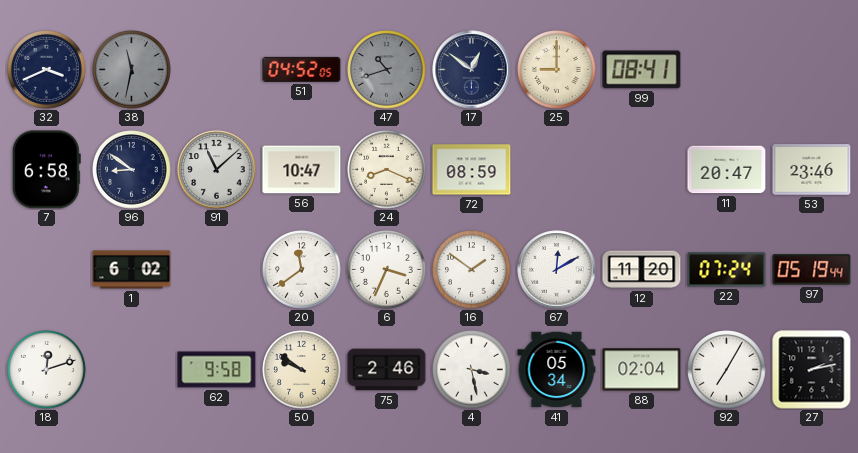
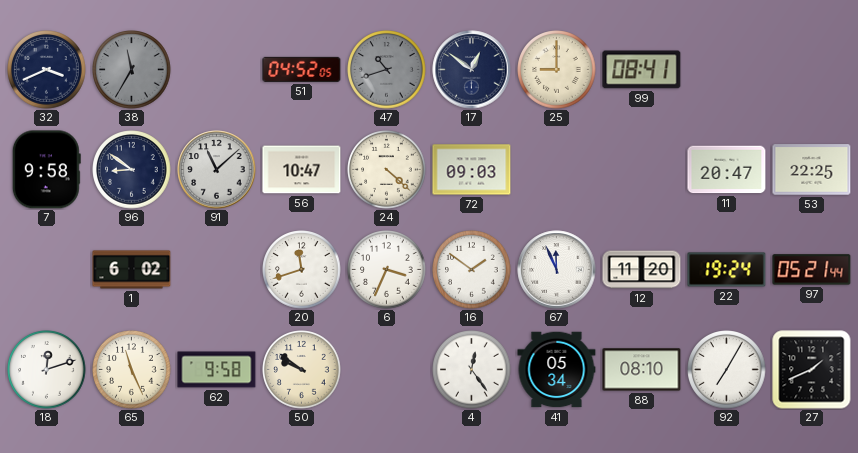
38: 11:32 -> 11:35
7: 6:58 -> 9:58
24: 8:19 -> 4:22
72: 08:59 -> 09:03
53: 23:46 -> 22:25
20: 11:39 -> 11:42
67: 12:10 -> 11:56
22: 07:24 -> 19:24
97: 05:19 -> 05:21
65: none -> 11:26
75: 2:46 -> none
4: 3:28 -> 12:24
88: 02:04 -> 08:10
27: 2:13 -> 1:41
